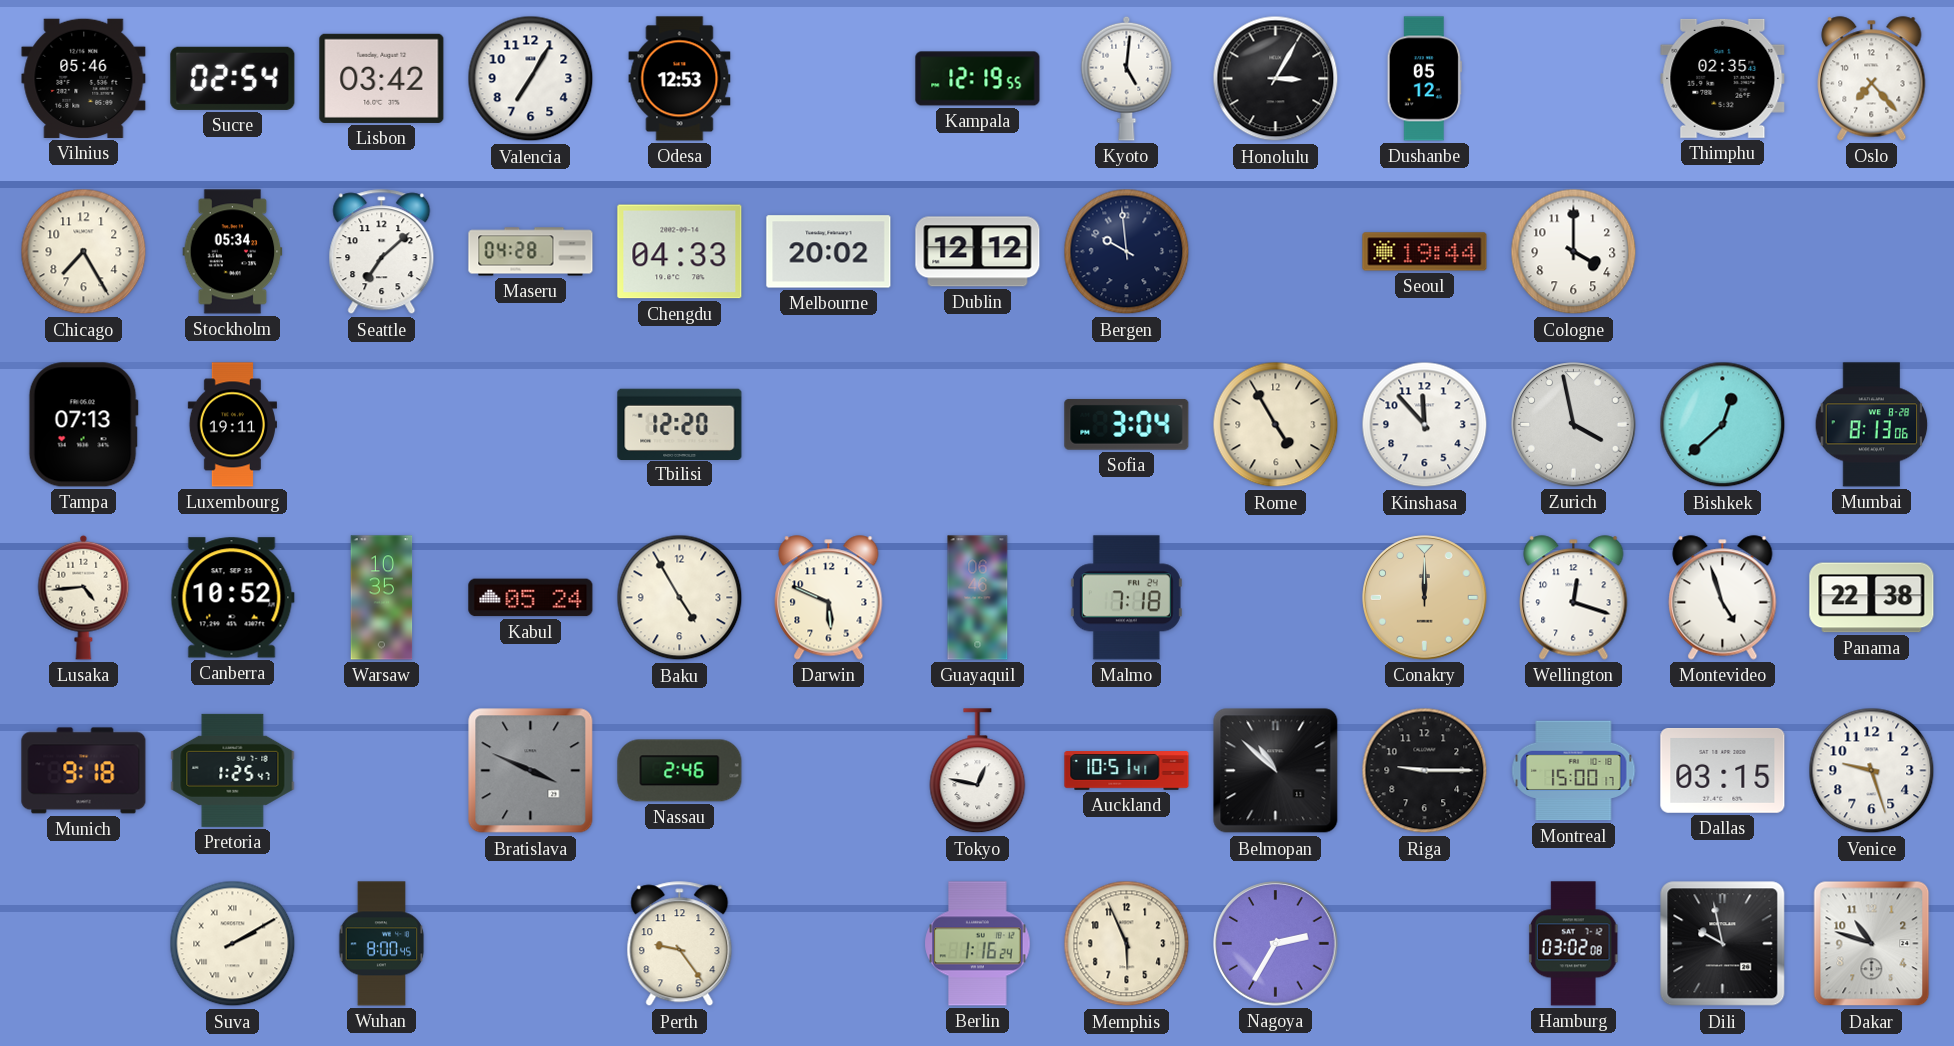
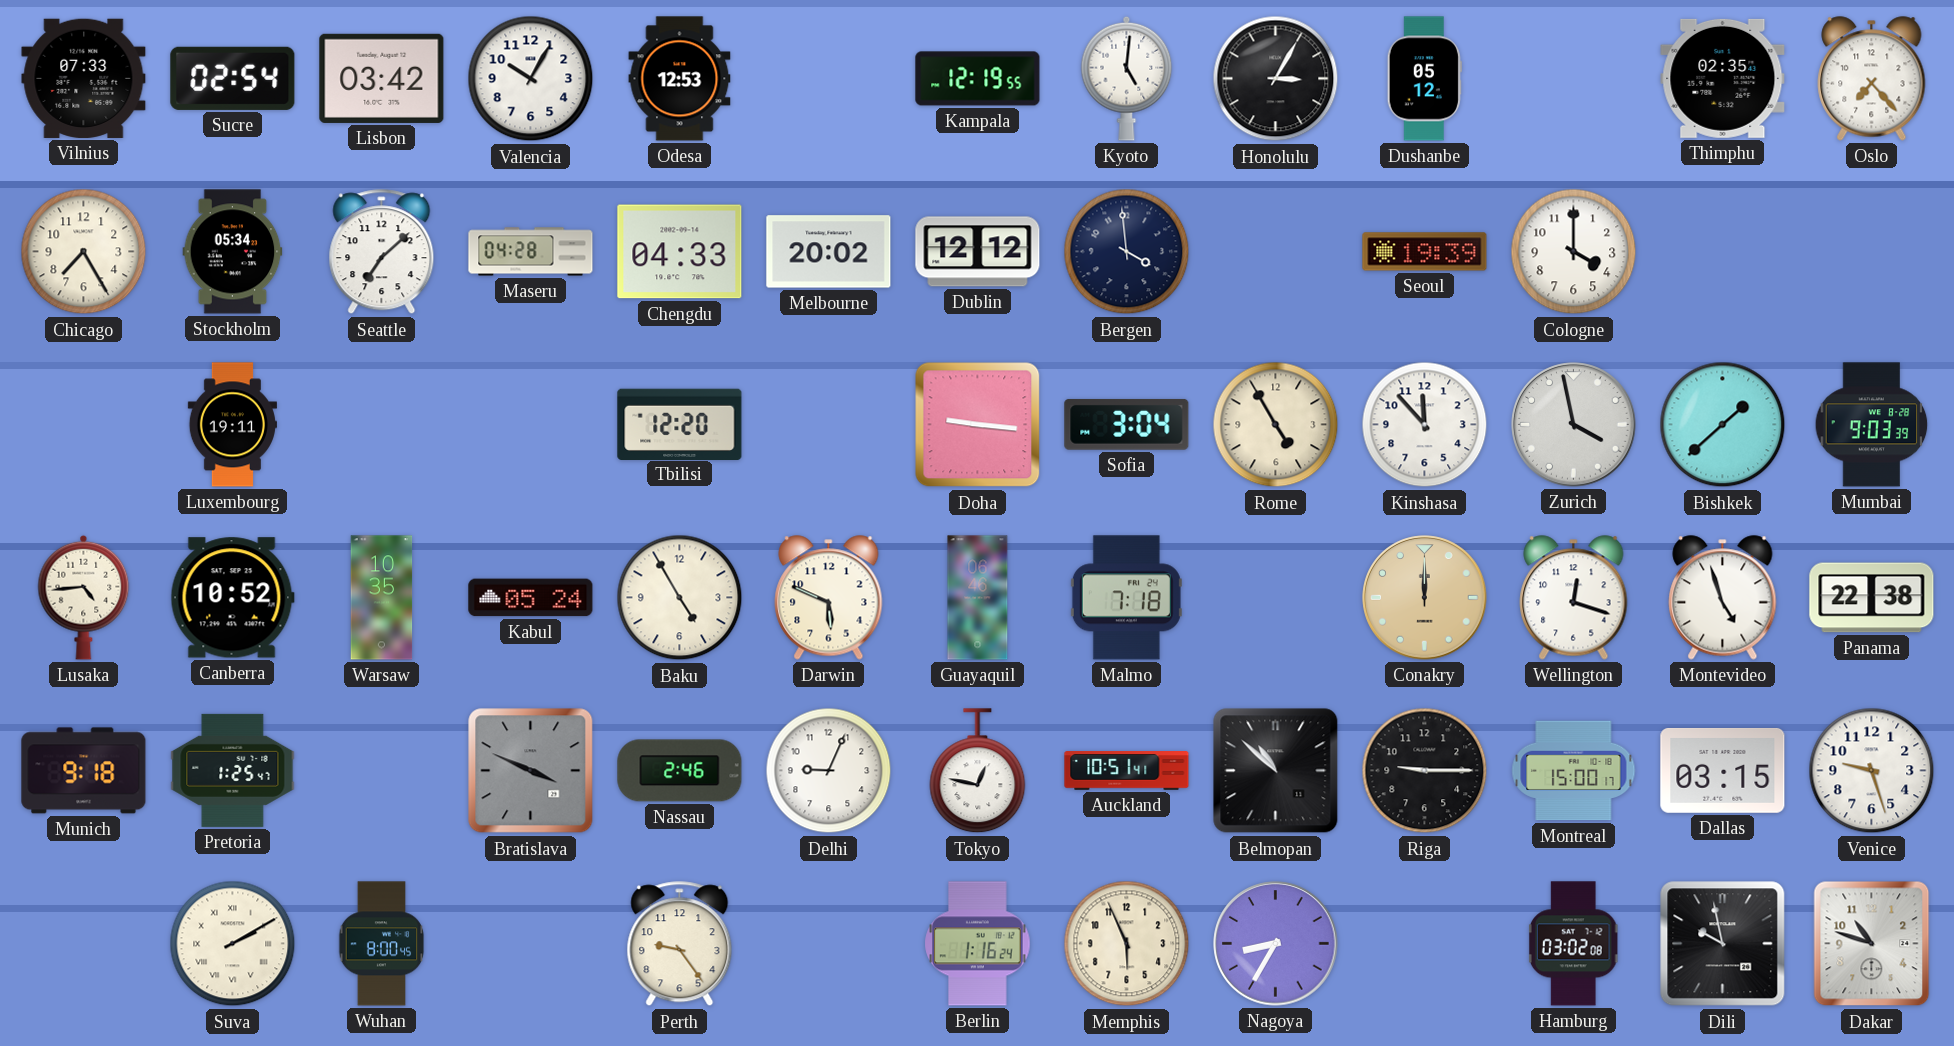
Vilnius: 05:46 -> 07:33
Valencia: 7:05 -> 10:05
Bergen: 9:59 -> 3:59
Seoul: 19:44 -> 19:39
Tampa: 07:13 -> none
Doha: none -> 9:16
Bishkek: 12:38 -> 1:38
Mumbai: 8:13 -> 9:03
Delhi: none -> 9:04
Nagoya: 2:35 -> 8:35
